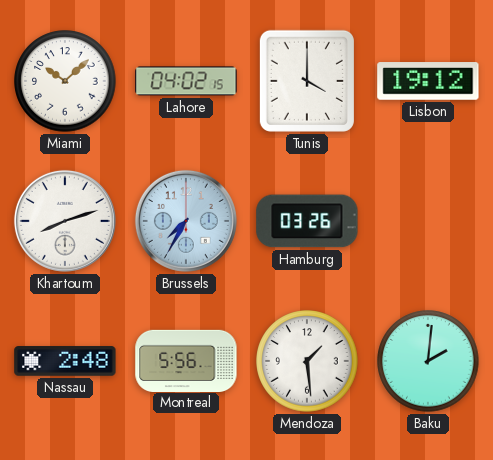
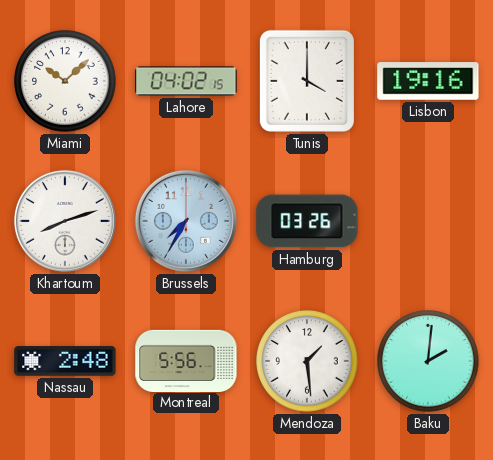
Lisbon: 19:12 -> 19:16
